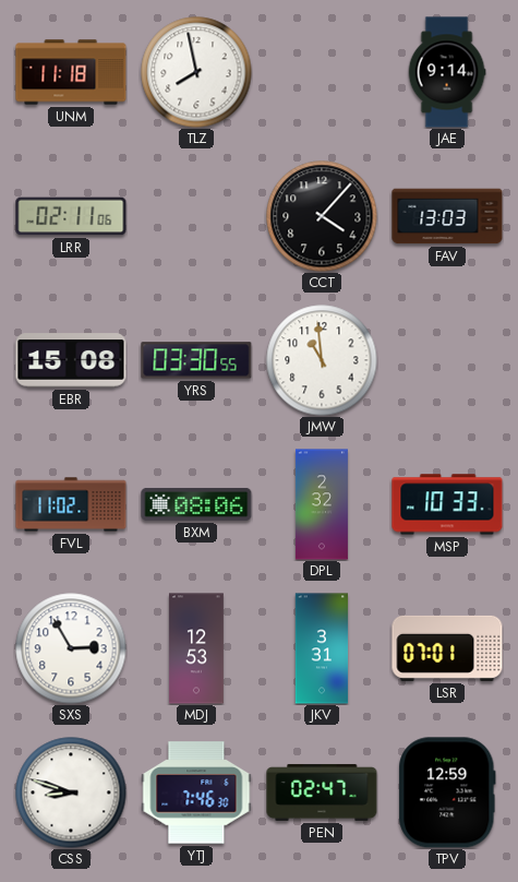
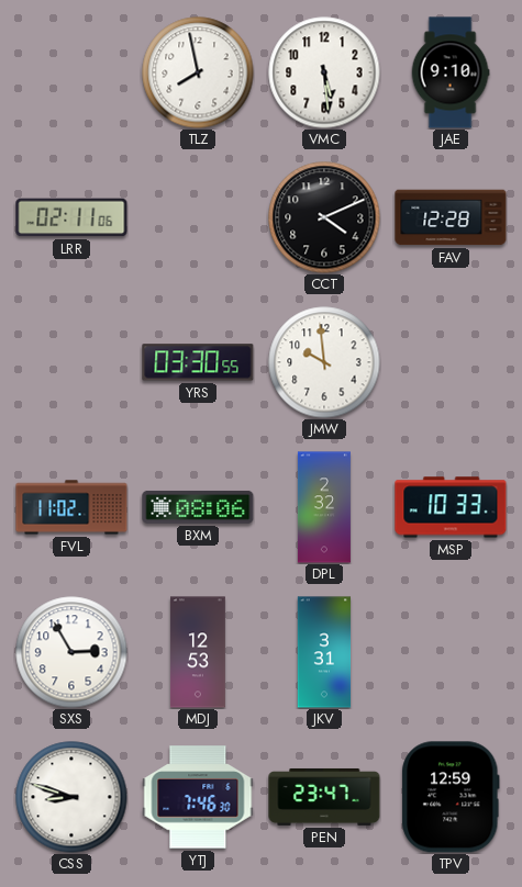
UNM: 11:18 -> none
VMC: none -> 5:29
JAE: 9:14 -> 9:10
CCT: 4:07 -> 4:11
FAV: 13:03 -> 12:28
EBR: 15:08 -> none
JMW: 10:59 -> 9:59
LSR: 07:01 -> none
PEN: 02:47 -> 23:47
